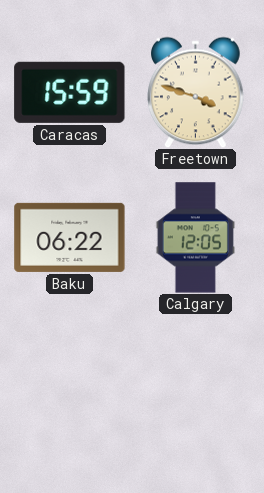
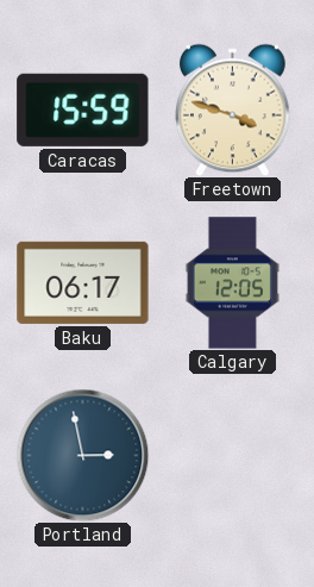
Baku: 06:22 -> 06:17
Portland: none -> 2:58
